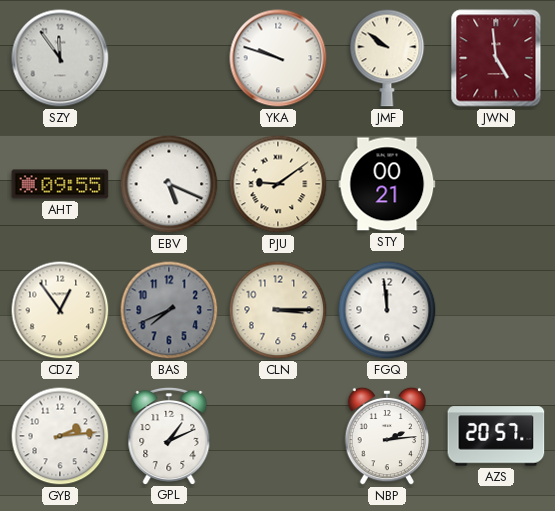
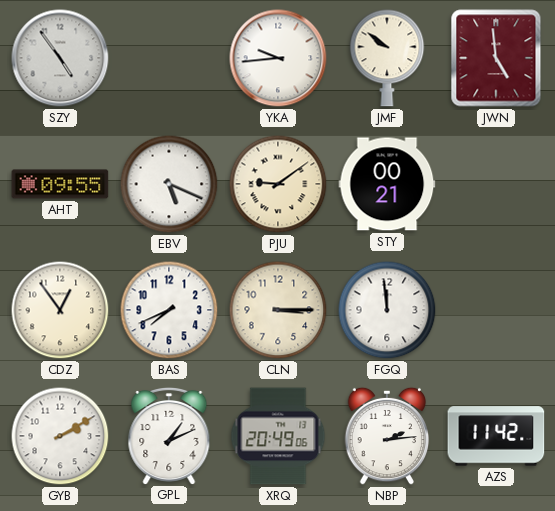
SZY: 11:54 -> 4:54
YKA: 9:48 -> 9:44
BAS dial: grey -> white
GYB: 2:14 -> 2:10
XRQ: none -> 20:49
AZS: 20:57 -> 11:42
